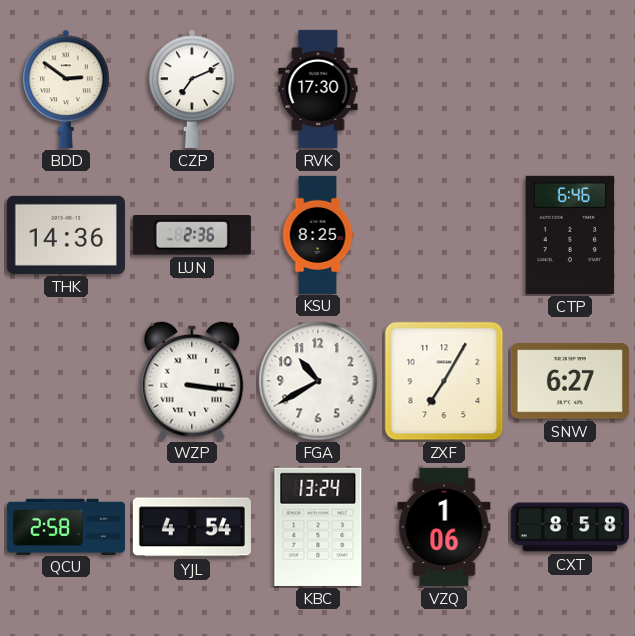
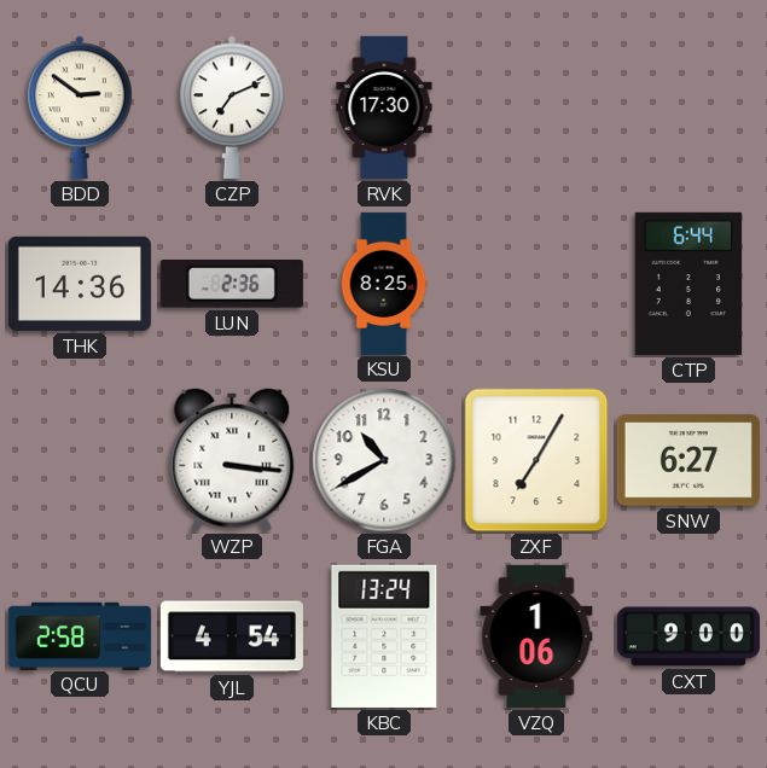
CTP: 6:46 -> 6:44
CXT: 8:58 -> 9:00
